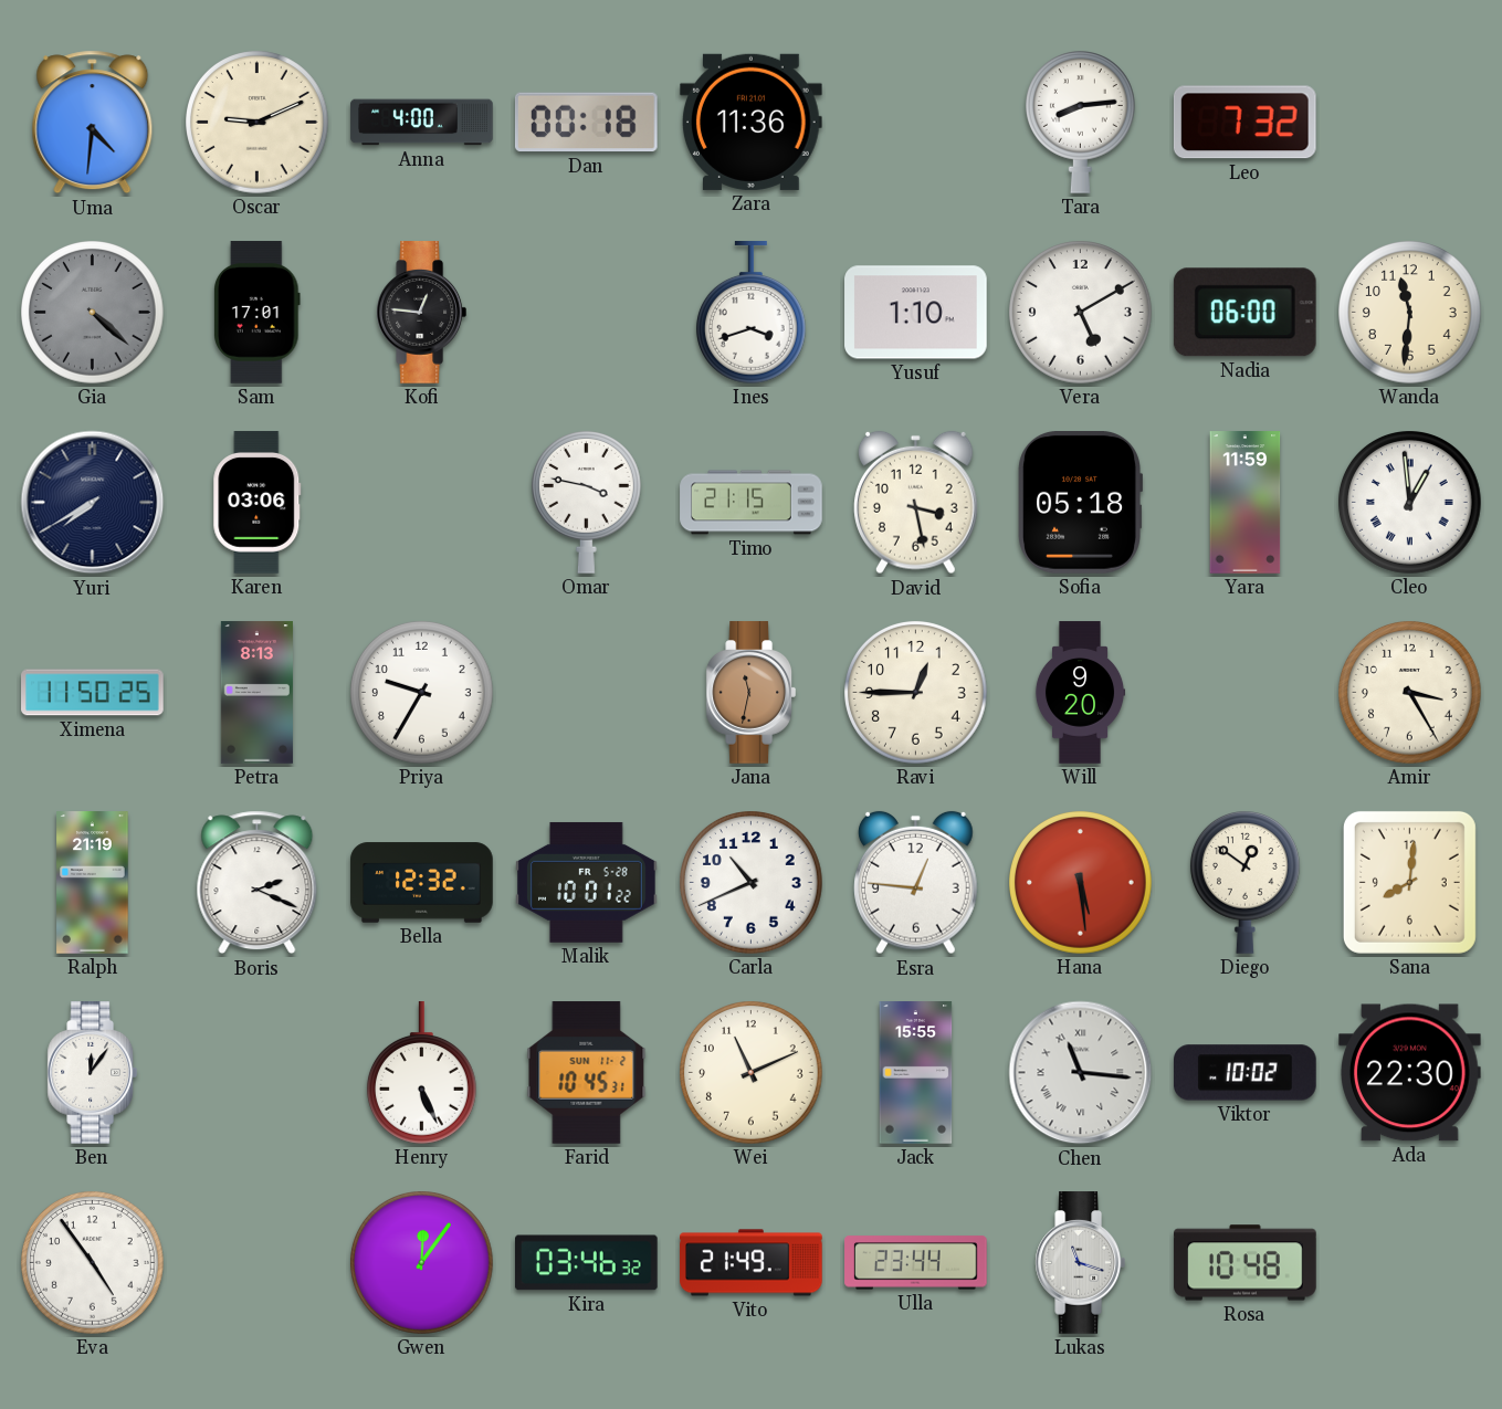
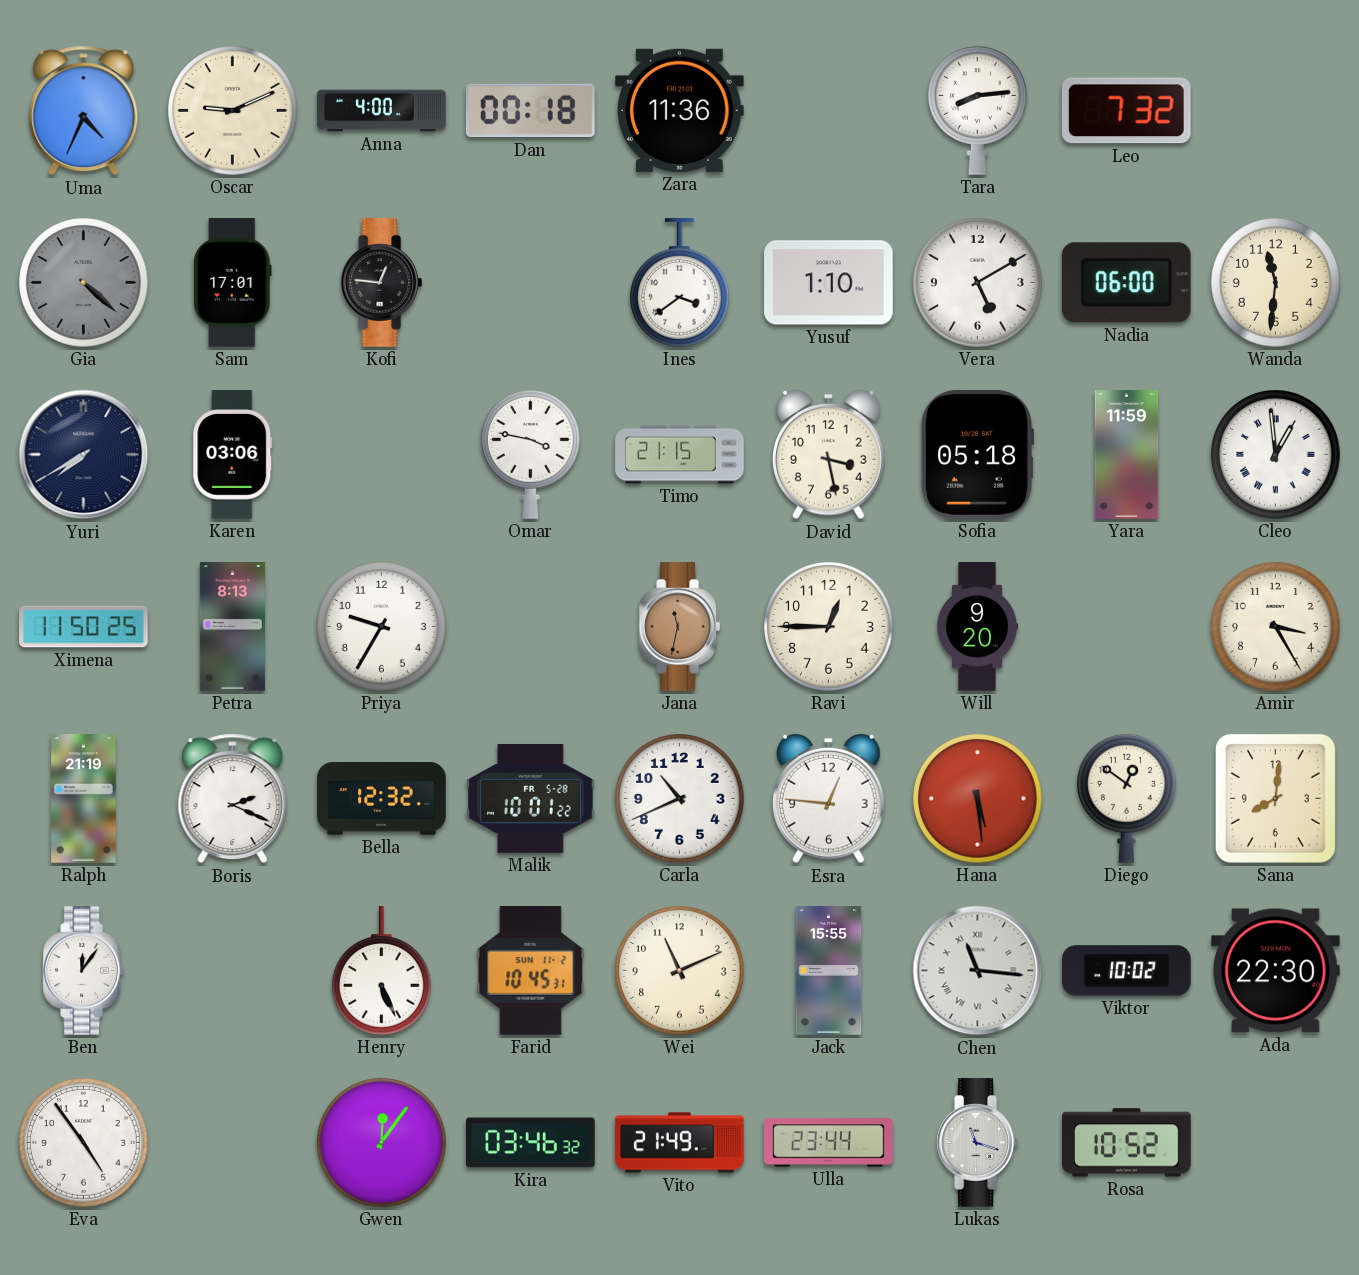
Uma: 4:31 -> 4:34
Ines: 3:42 -> 3:39
Rosa: 10:48 -> 10:52
